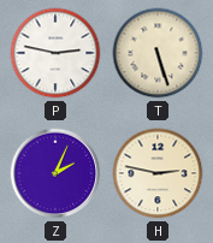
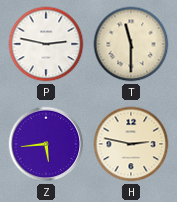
T: 5:27 -> 11:30
Z: 2:04 -> 5:44
